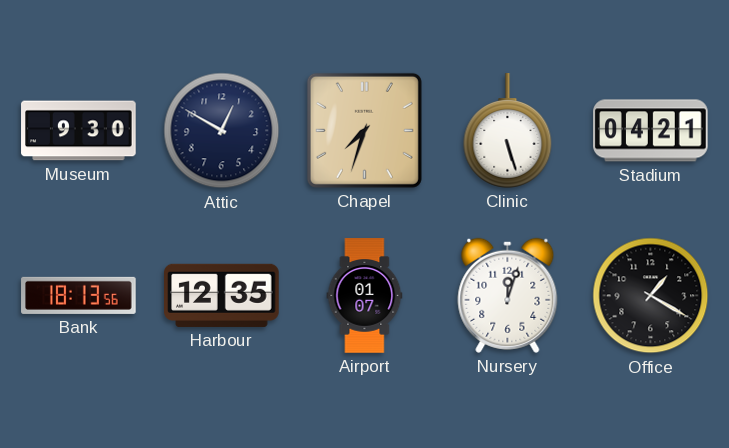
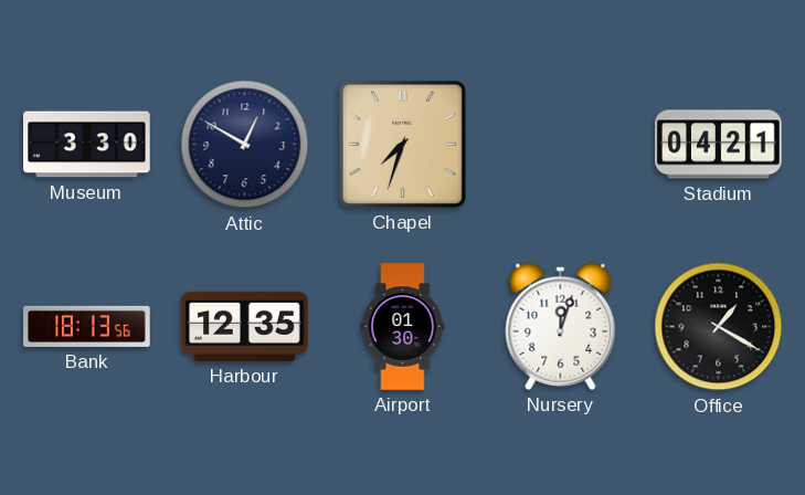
Museum: 9:30 -> 3:30
Clinic: 5:27 -> none
Airport: 01:07 -> 01:30
